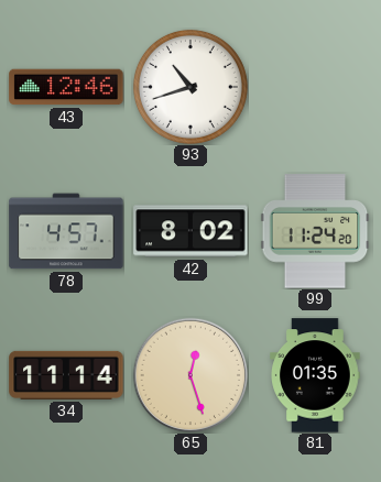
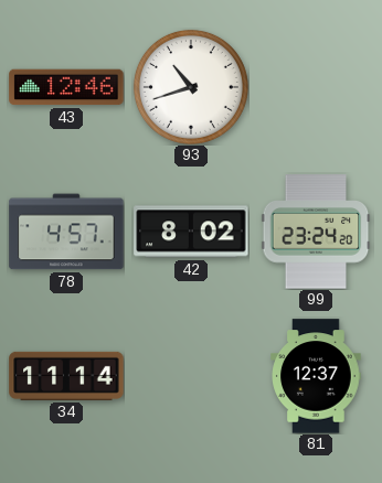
99: 11:24 -> 23:24
65: 12:27 -> none
81: 01:35 -> 12:37
